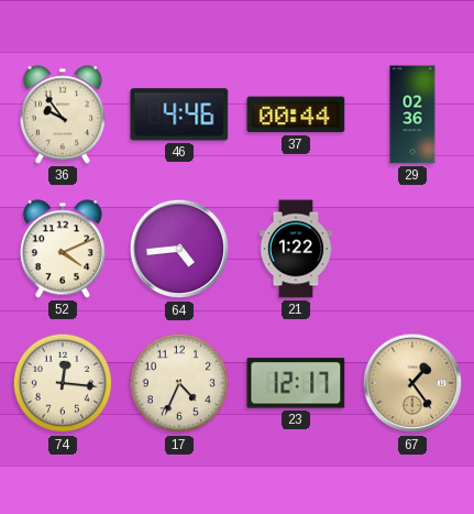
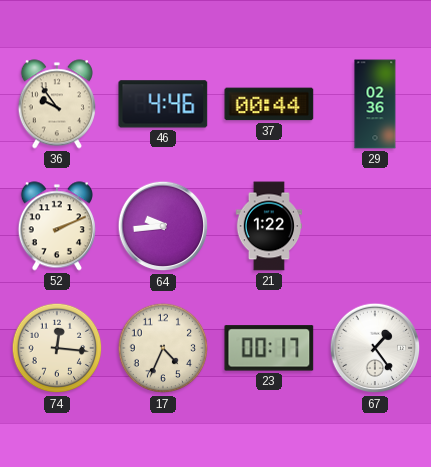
52: 4:11 -> 2:11
64: 4:44 -> 9:44
23: 12:17 -> 00:17
67 dial: champagne -> white
